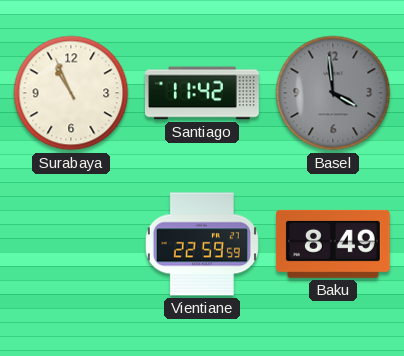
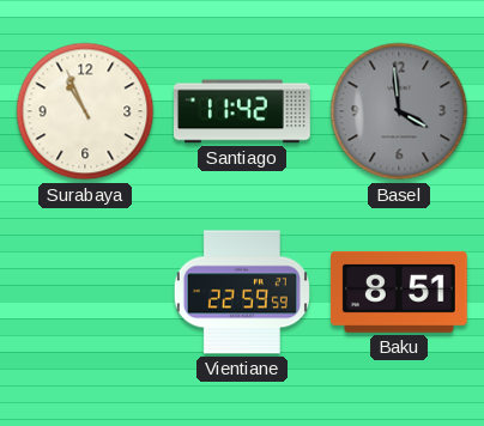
Baku: 8:49 -> 8:51
